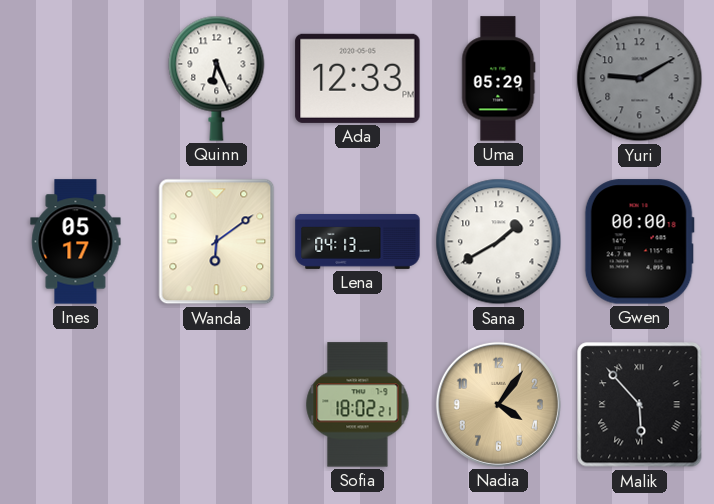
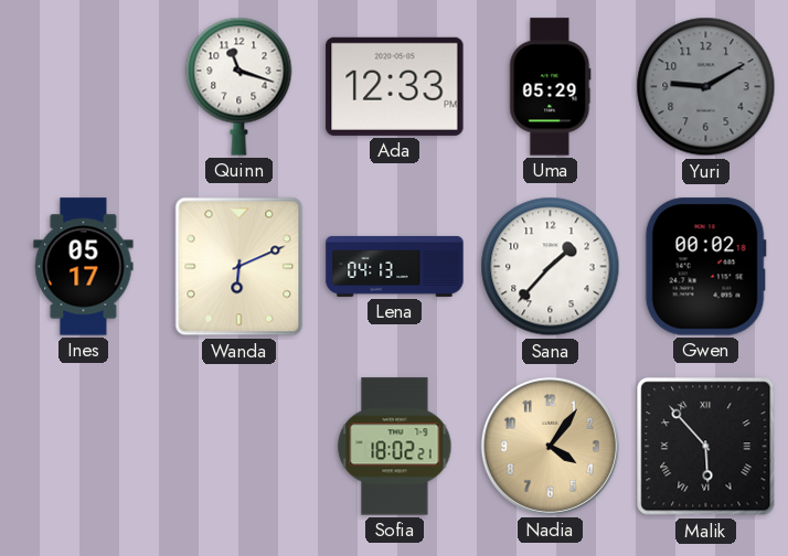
Quinn: 6:26 -> 11:18
Wanda: 6:09 -> 6:11
Sana: 1:40 -> 1:37
Gwen: 00:00 -> 00:02
